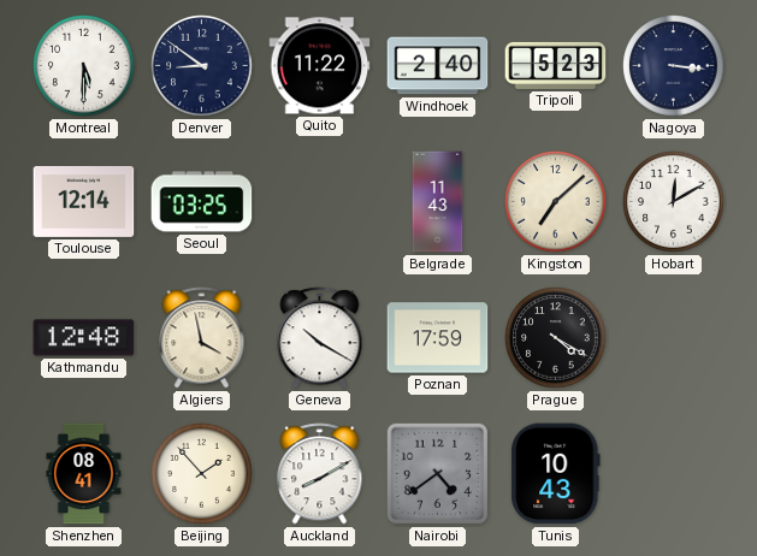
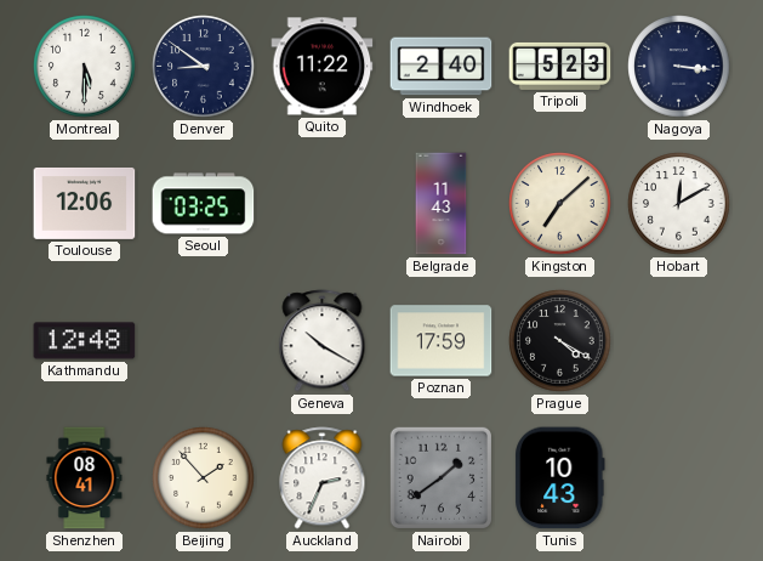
Toulouse: 12:14 -> 12:06
Algiers: 3:58 -> none
Auckland: 8:10 -> 2:34
Nairobi: 4:39 -> 1:39
